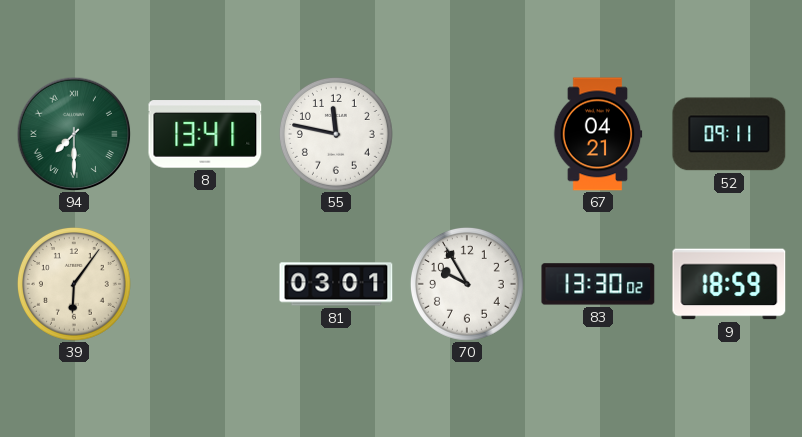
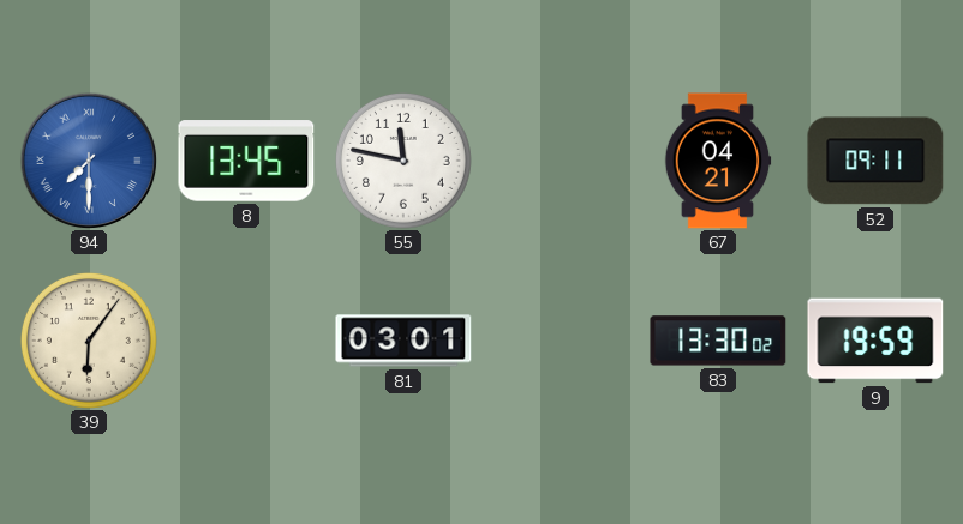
94 dial: green -> blue
8: 13:41 -> 13:45
70: 9:55 -> none
9: 18:59 -> 19:59
